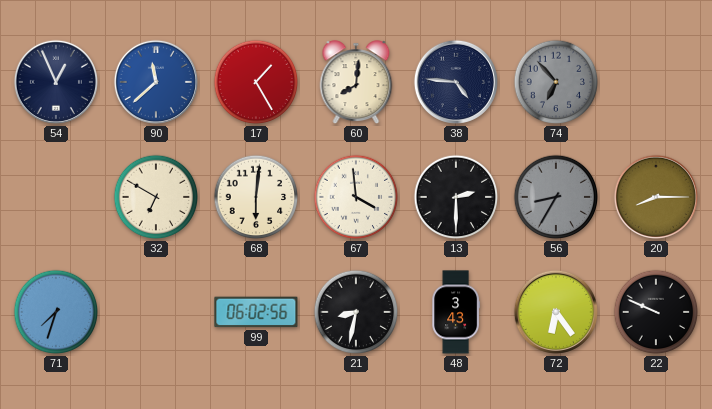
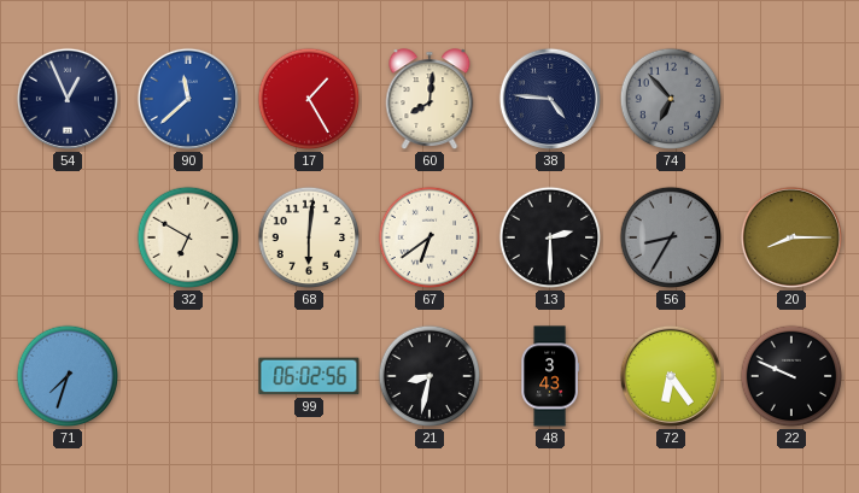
67: 3:59 -> 6:39
